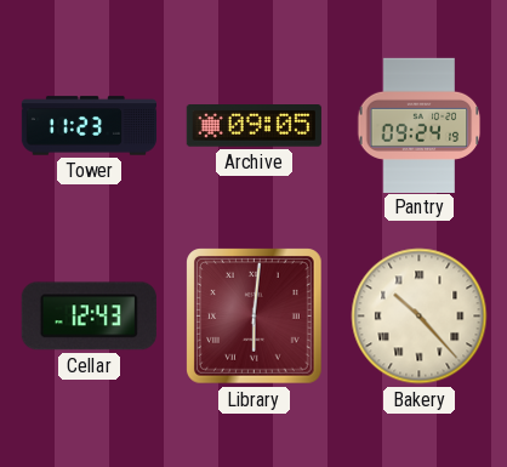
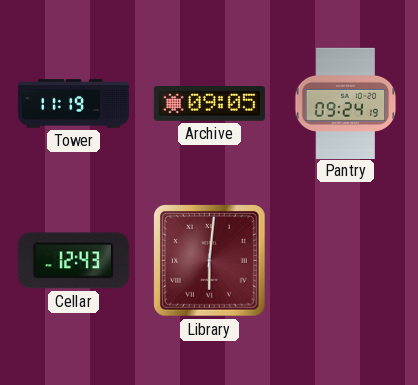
Tower: 11:23 -> 11:19
Bakery: 10:23 -> none
